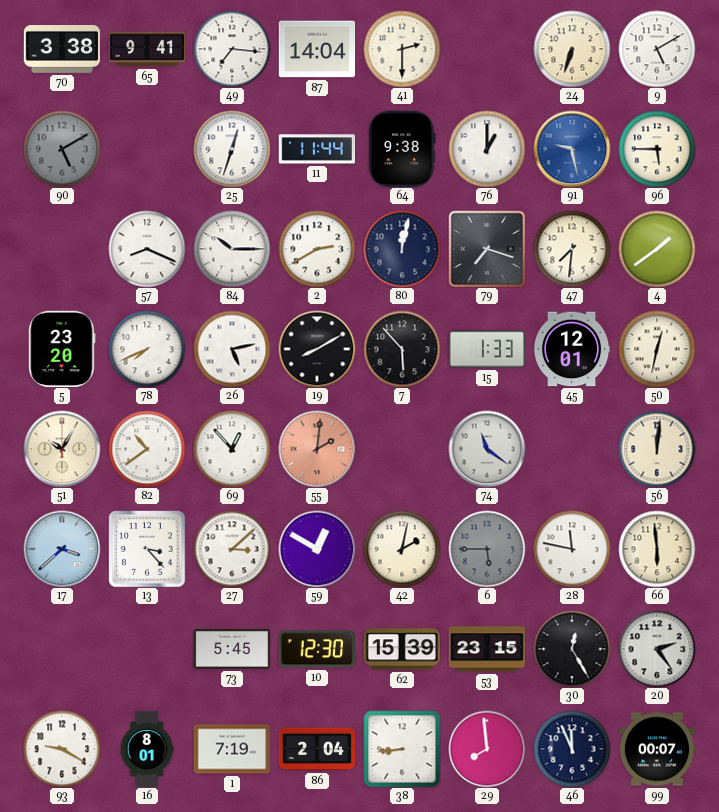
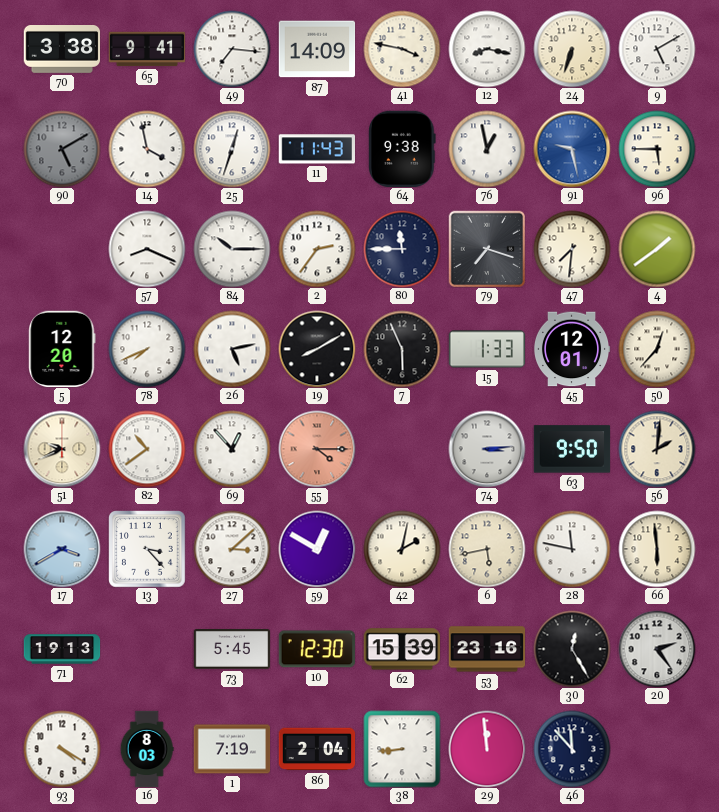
87: 14:04 -> 14:09
41: 2:30 -> 3:47
12: none -> 8:17
14: none -> 3:58
11: 11:44 -> 11:43
76: 1:00 -> 12:58
2: 2:40 -> 2:36
80: 12:02 -> 11:45
5: 23:20 -> 12:20
7: 5:53 -> 5:56
50: 12:32 -> 12:37
51: 10:05 -> 9:41
55: 2:01 -> 4:15
74: 11:21 -> 3:14
63: none -> 9:50
56: 12:01 -> 2:01
17: 3:38 -> 3:40
6: 5:45 -> 5:43
6 dial: grey -> cream
71: none -> 19:13
53: 23:15 -> 23:16
93: 9:20 -> 4:20
16: 8:01 -> 8:03
29: 7:59 -> 11:59
46: 11:56 -> 11:53
99: 00:07 -> none
